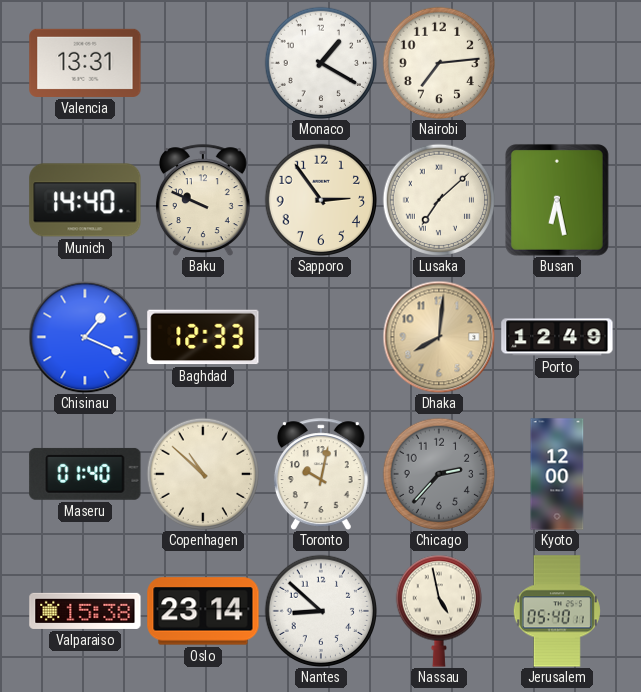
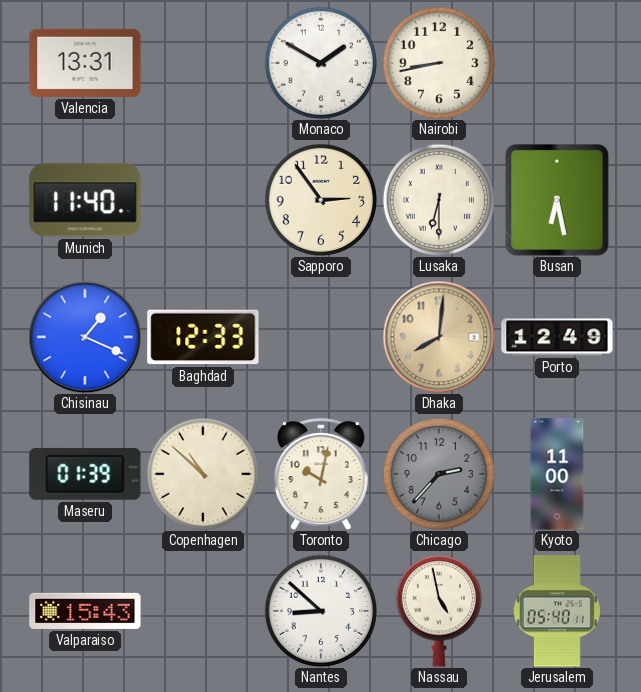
Monaco: 1:20 -> 1:50
Nairobi: 7:14 -> 8:43
Munich: 14:40 -> 11:40
Baku: 9:49 -> none
Lusaka: 7:08 -> 6:30
Maseru: 01:40 -> 01:39
Kyoto: 12:00 -> 11:00
Valparaiso: 15:38 -> 15:43
Oslo: 23:14 -> none
